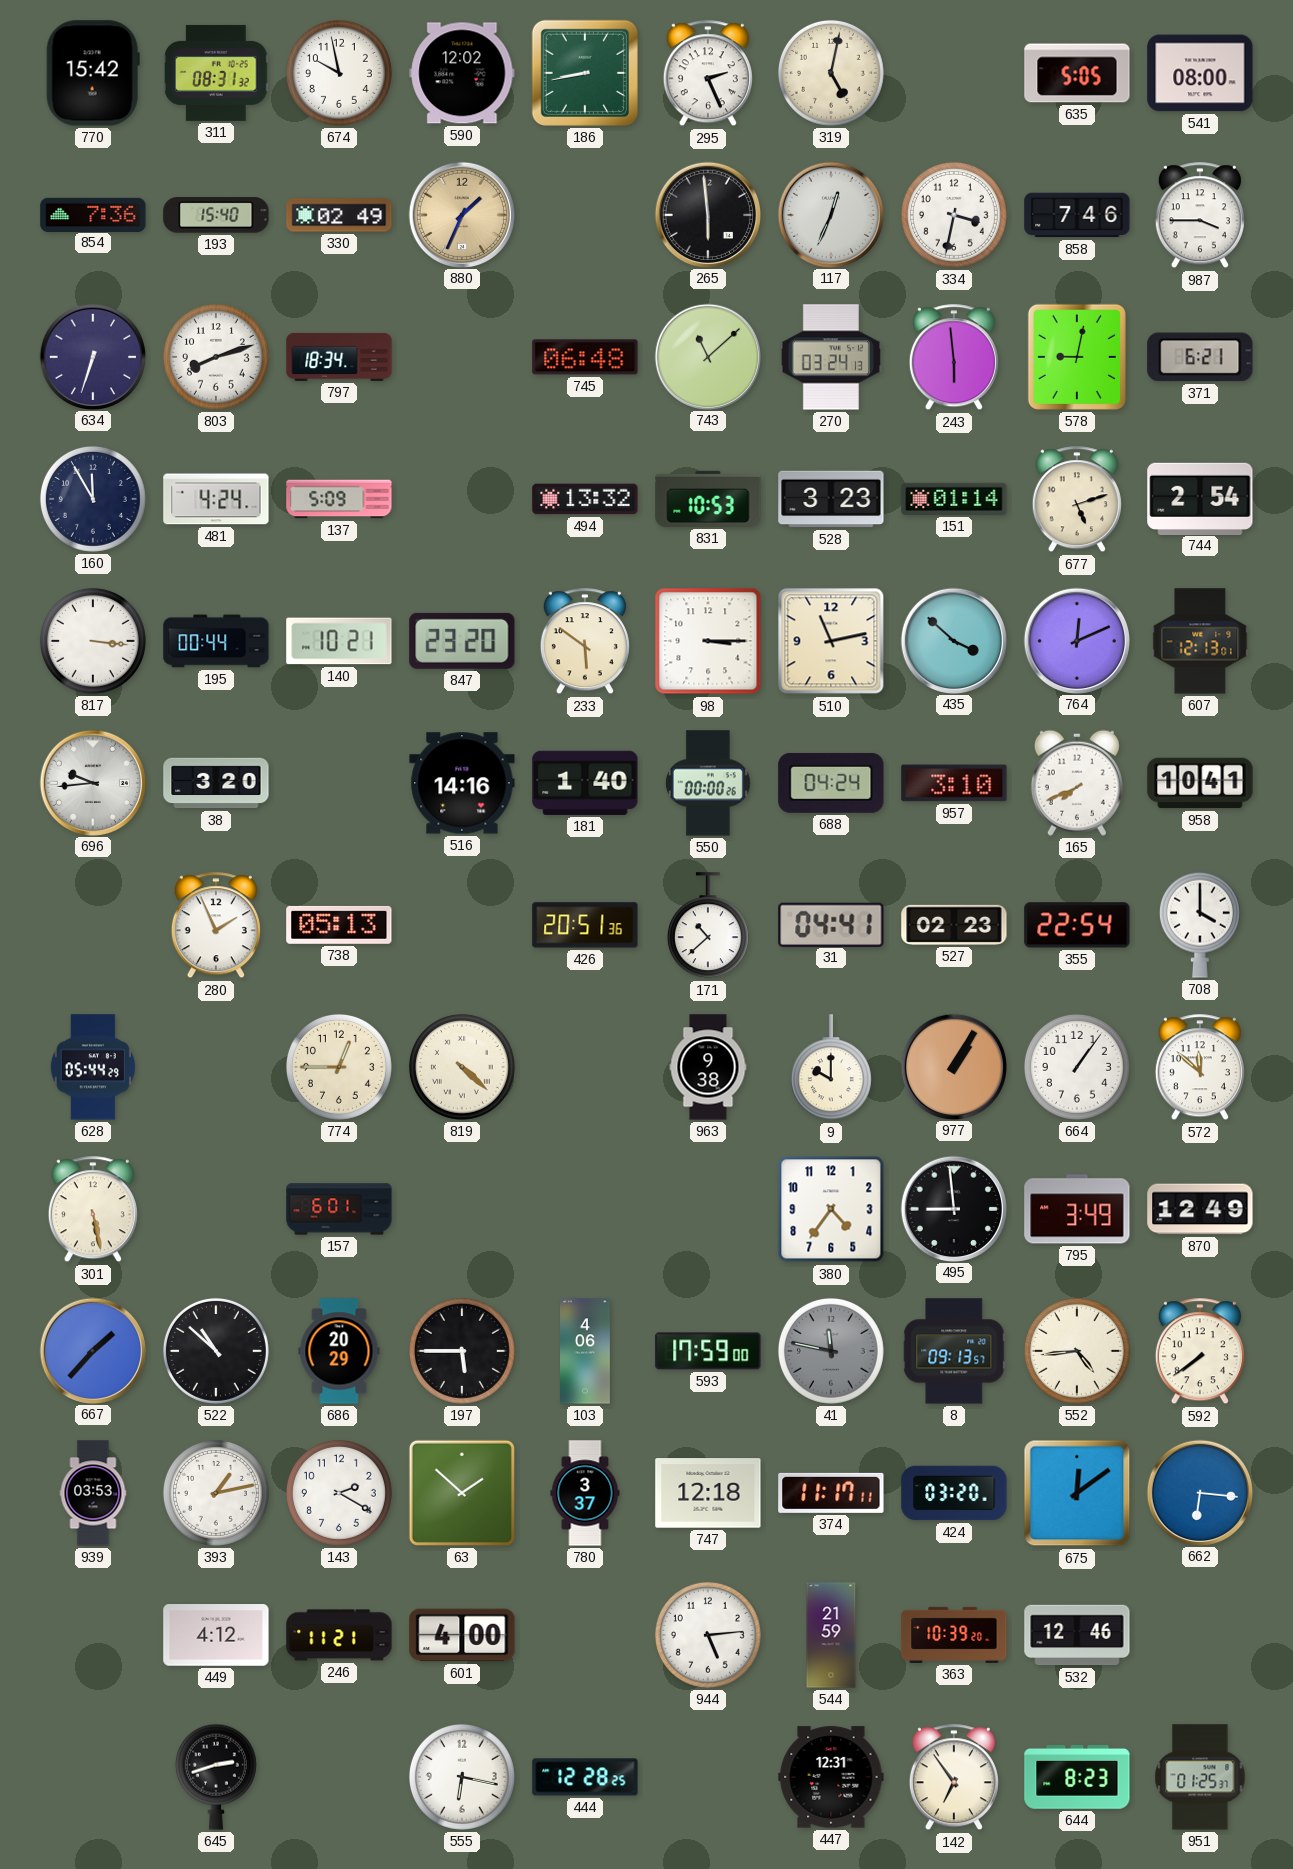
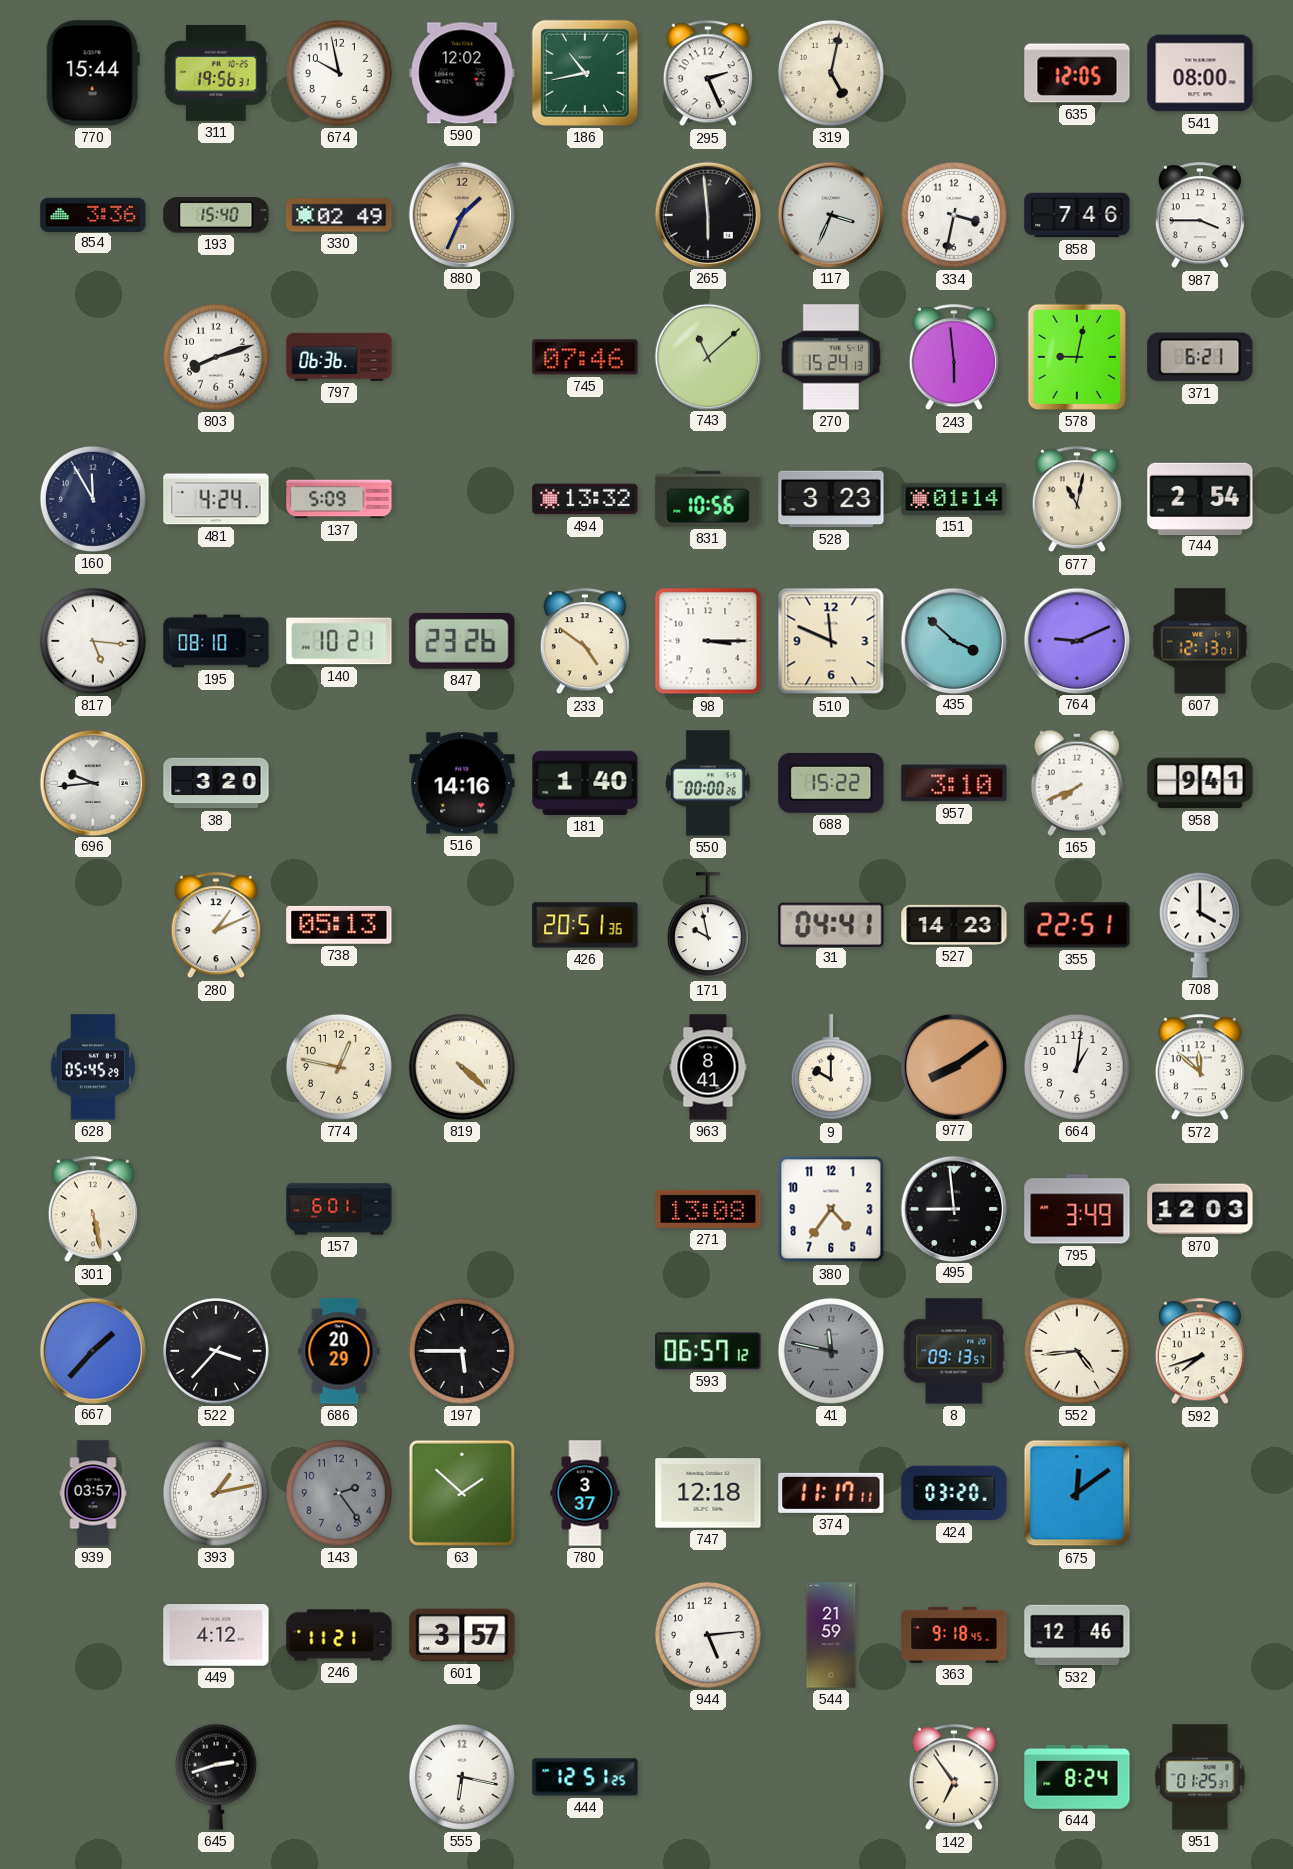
770: 15:42 -> 15:44
311: 08:31 -> 19:56
186: 8:43 -> 10:43
635: 5:05 -> 12:05
854: 7:36 -> 3:36
117: 12:34 -> 3:34
634: 6:33 -> none
797: 18:34 -> 06:36
745: 06:48 -> 07:46
270: 03:24 -> 15:24
831: 10:53 -> 10:56
677: 5:12 -> 11:02
817: 3:16 -> 5:16
195: 00:44 -> 08:10
847: 23:20 -> 23:26
233: 5:51 -> 4:51
510: 11:13 -> 11:49
764: 12:11 -> 9:11
688: 04:24 -> 15:22
958: 10:41 -> 9:41
280: 1:56 -> 1:11
171: 10:38 -> 9:58
527: 02:23 -> 14:23
355: 22:54 -> 22:51
628: 05:44 -> 05:45
774: 12:45 -> 12:47
963: 9:38 -> 8:41
977: 1:05 -> 8:09
664: 1:06 -> 1:01
271: none -> 13:08
870: 12:49 -> 12:03
522: 10:52 -> 3:37
103: 4:06 -> none
593: 17:59 -> 06:57
592: 7:39 -> 7:42
939: 03:53 -> 03:57
143: 2:20 -> 2:24
143 dial: white -> grey
662: 6:16 -> none
601: 4:00 -> 3:57
363: 10:39 -> 9:18
444: 12:28 -> 12:51
447: 12:31 -> none
644: 8:23 -> 8:24
